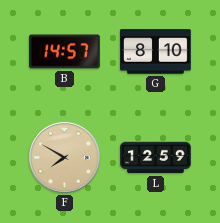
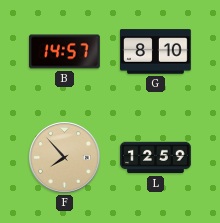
F: 7:50 -> 7:53
